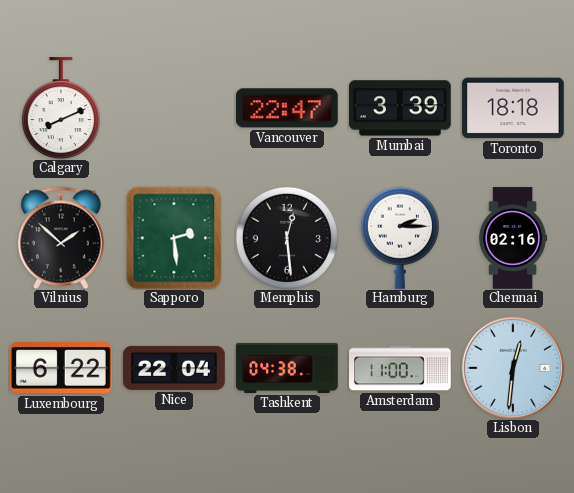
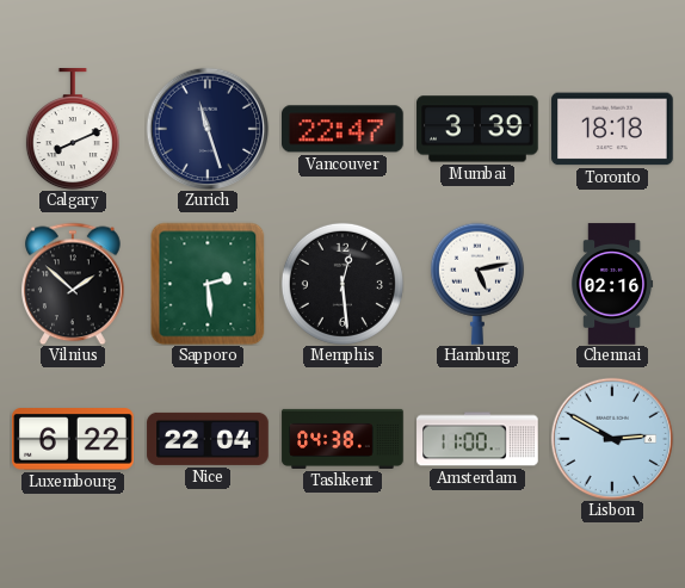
Zurich: none -> 11:27
Hamburg: 2:15 -> 5:13
Lisbon: 12:31 -> 2:50
